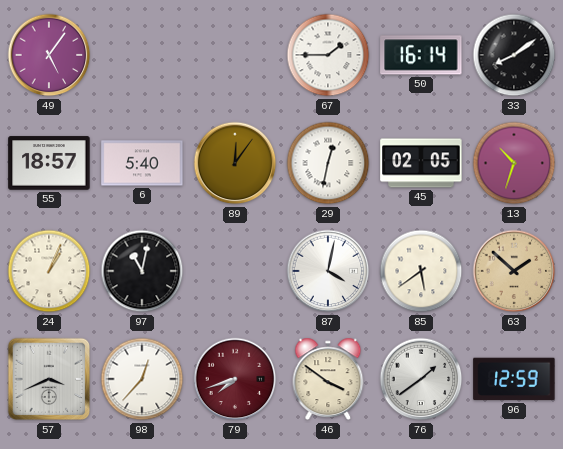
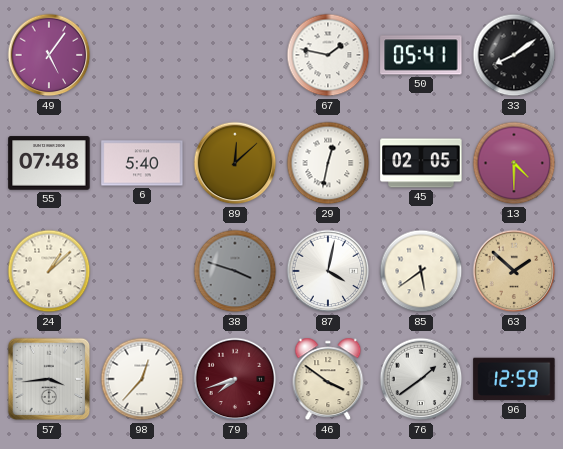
67: 1:45 -> 1:47
50: 16:14 -> 05:41
55: 18:57 -> 07:48
89: 12:06 -> 12:08
13: 10:33 -> 4:30
24: 1:04 -> 1:08
97: 11:02 -> none
38: none -> 3:48
57: 3:41 -> 3:44
